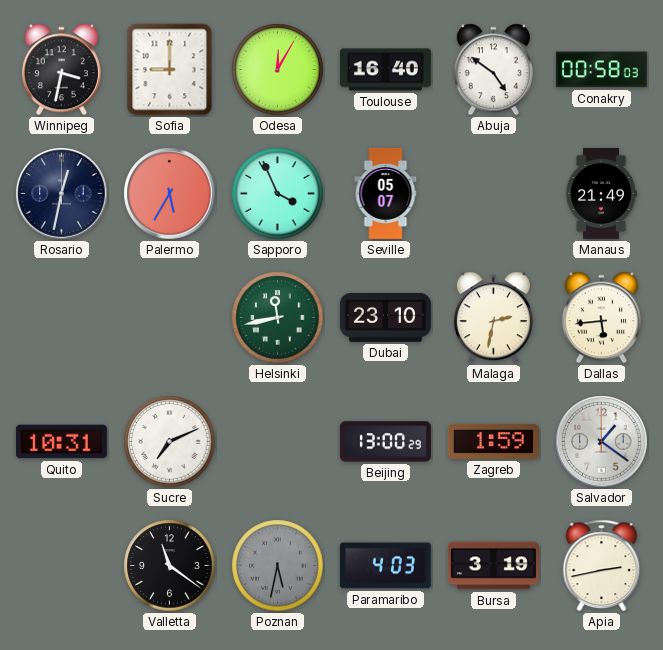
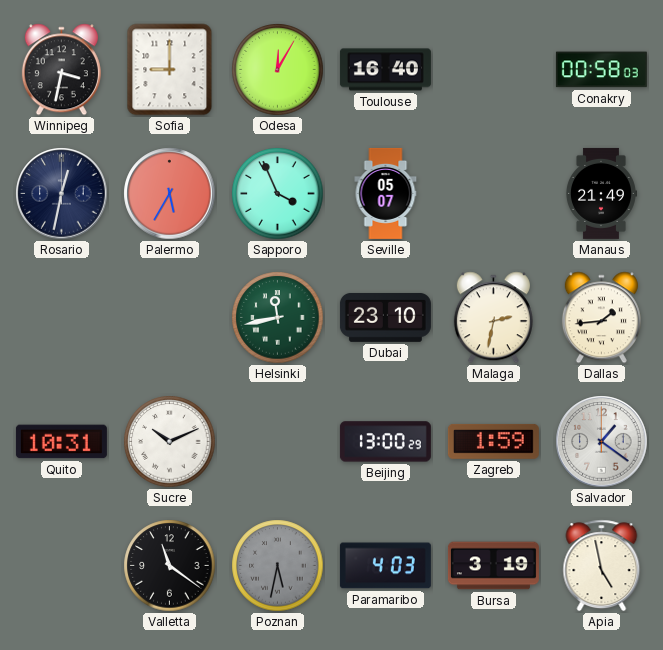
Abuja: 4:51 -> none
Dallas: 5:44 -> 1:44
Sucre: 7:11 -> 10:11
Apia: 2:43 -> 4:58
